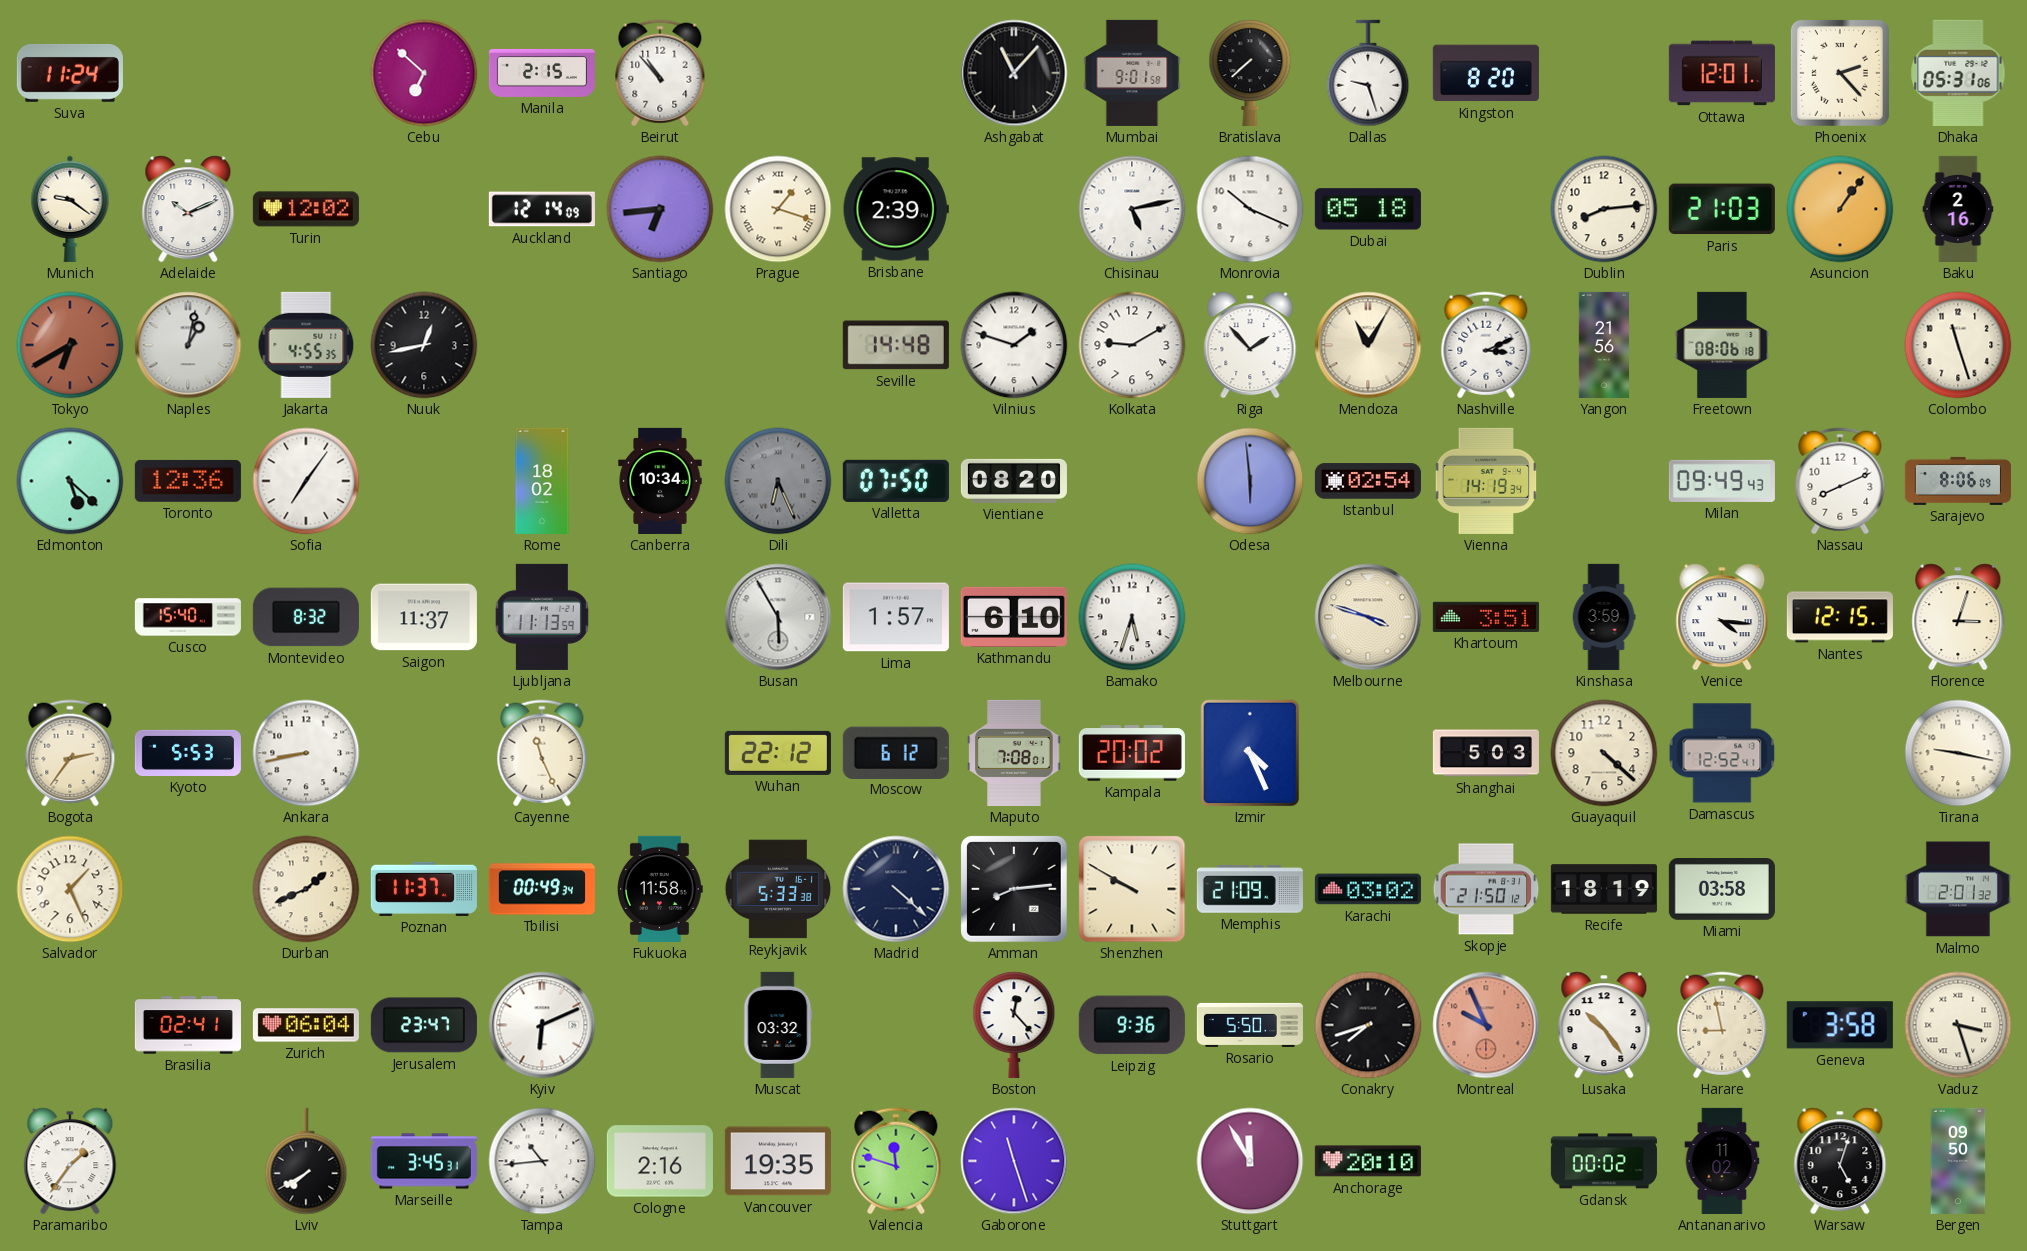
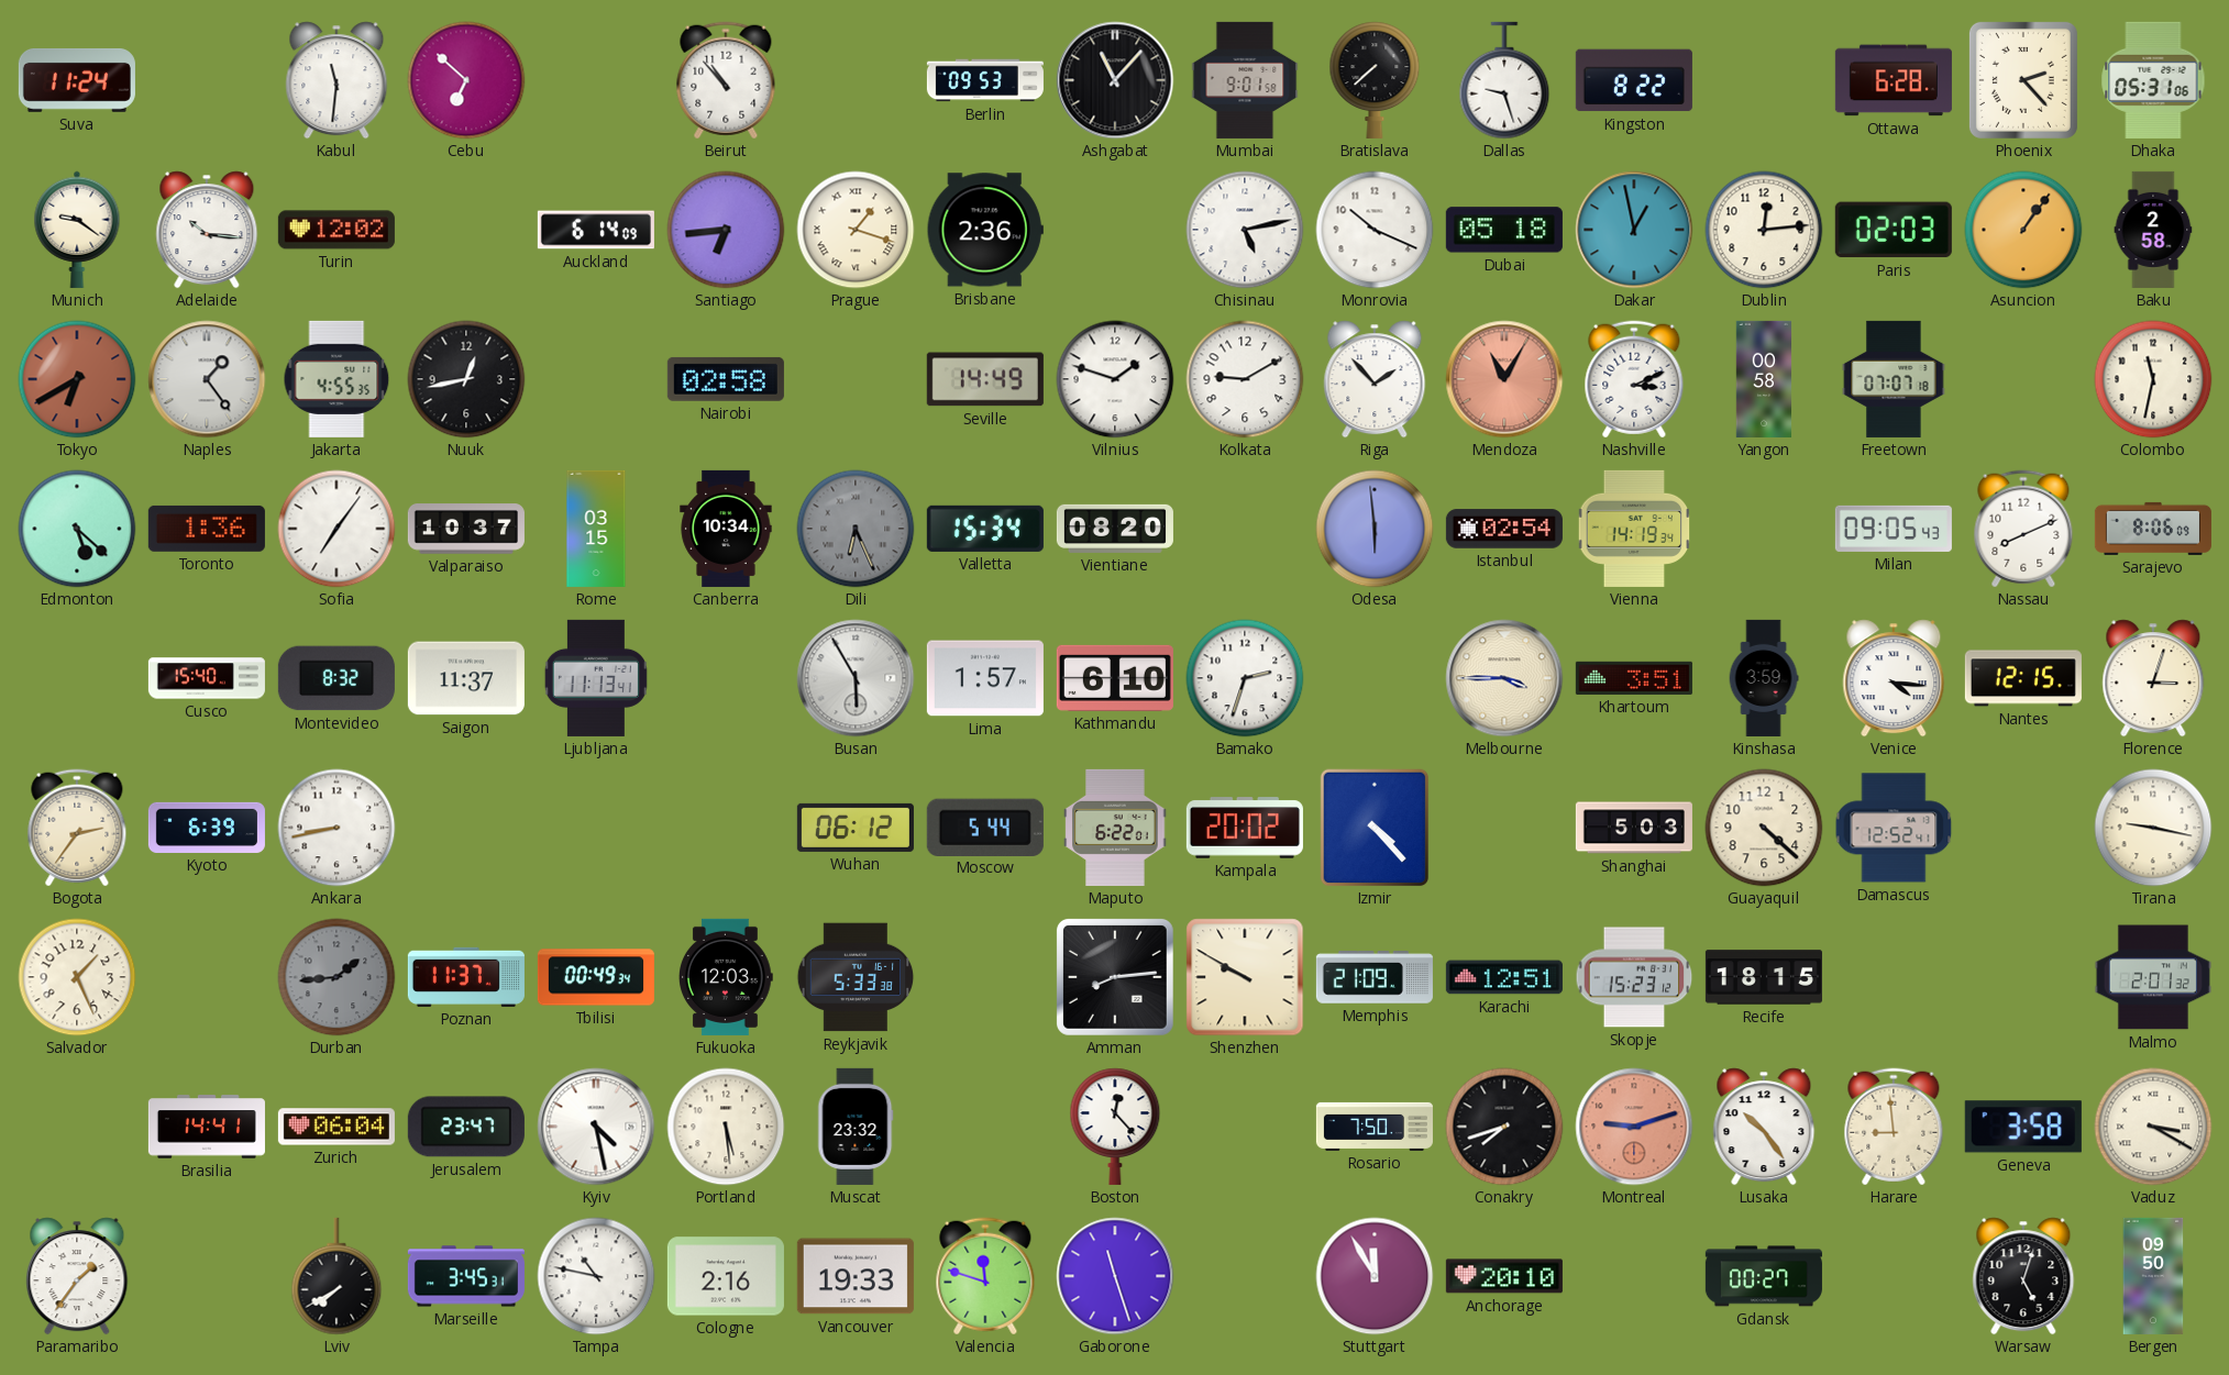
Kabul: none -> 11:31
Manila: 2:15 -> none
Berlin: none -> 09:53
Kingston: 8:20 -> 8:22
Ottawa: 12:01 -> 6:28
Adelaide: 10:11 -> 10:16
Auckland: 12:14 -> 6:14
Brisbane: 2:39 -> 2:36
Dakar: none -> 12:58
Dublin: 8:14 -> 12:14
Paris: 21:03 -> 02:03
Baku: 2:16 -> 2:58
Naples: 1:02 -> 1:24
Nairobi: none -> 02:58
Seville: 14:48 -> 14:49
Mendoza dial: cream -> salmon
Yangon: 21:56 -> 00:58
Freetown: 08:06 -> 07:07
Colombo: 11:27 -> 11:32
Toronto: 12:36 -> 1:36
Valparaiso: none -> 10:37
Rome: 18:02 -> 03:15
Valletta: 07:50 -> 15:34
Milan: 09:49 -> 09:05
Ljubljana: 11:13:59 -> 11:13:41
Bamako: 5:33 -> 2:33
Melbourne: 3:48 -> 3:45
Kyoto: 5:53 -> 6:39
Cayenne: 11:26 -> none
Wuhan: 22:12 -> 06:12
Moscow: 6:12 -> 5:44
Maputo: 7:08 -> 6:22
Izmir: 4:26 -> 4:23
Durban: 1:41 -> 1:44
Durban dial: cream -> grey
Fukuoka: 11:58 -> 12:03
Madrid: 4:22 -> none
Karachi: 03:02 -> 12:51
Skopje: 21:50 -> 15:23
Recife: 18:19 -> 18:15
Miami: 03:58 -> none
Brasilia: 02:41 -> 14:41
Kyiv: 6:11 -> 4:28
Portland: none -> 5:29
Muscat: 03:32 -> 23:32
Leipzig: 9:36 -> none
Rosario: 5:50 -> 7:50
Montreal: 9:56 -> 9:12
Harare: 8:58 -> 8:59
Vaduz: 3:27 -> 3:20
Tampa: 10:44 -> 10:47
Vancouver: 19:35 -> 19:33
Gdansk: 00:02 -> 00:27
Antananarivo: 11:02 -> none
